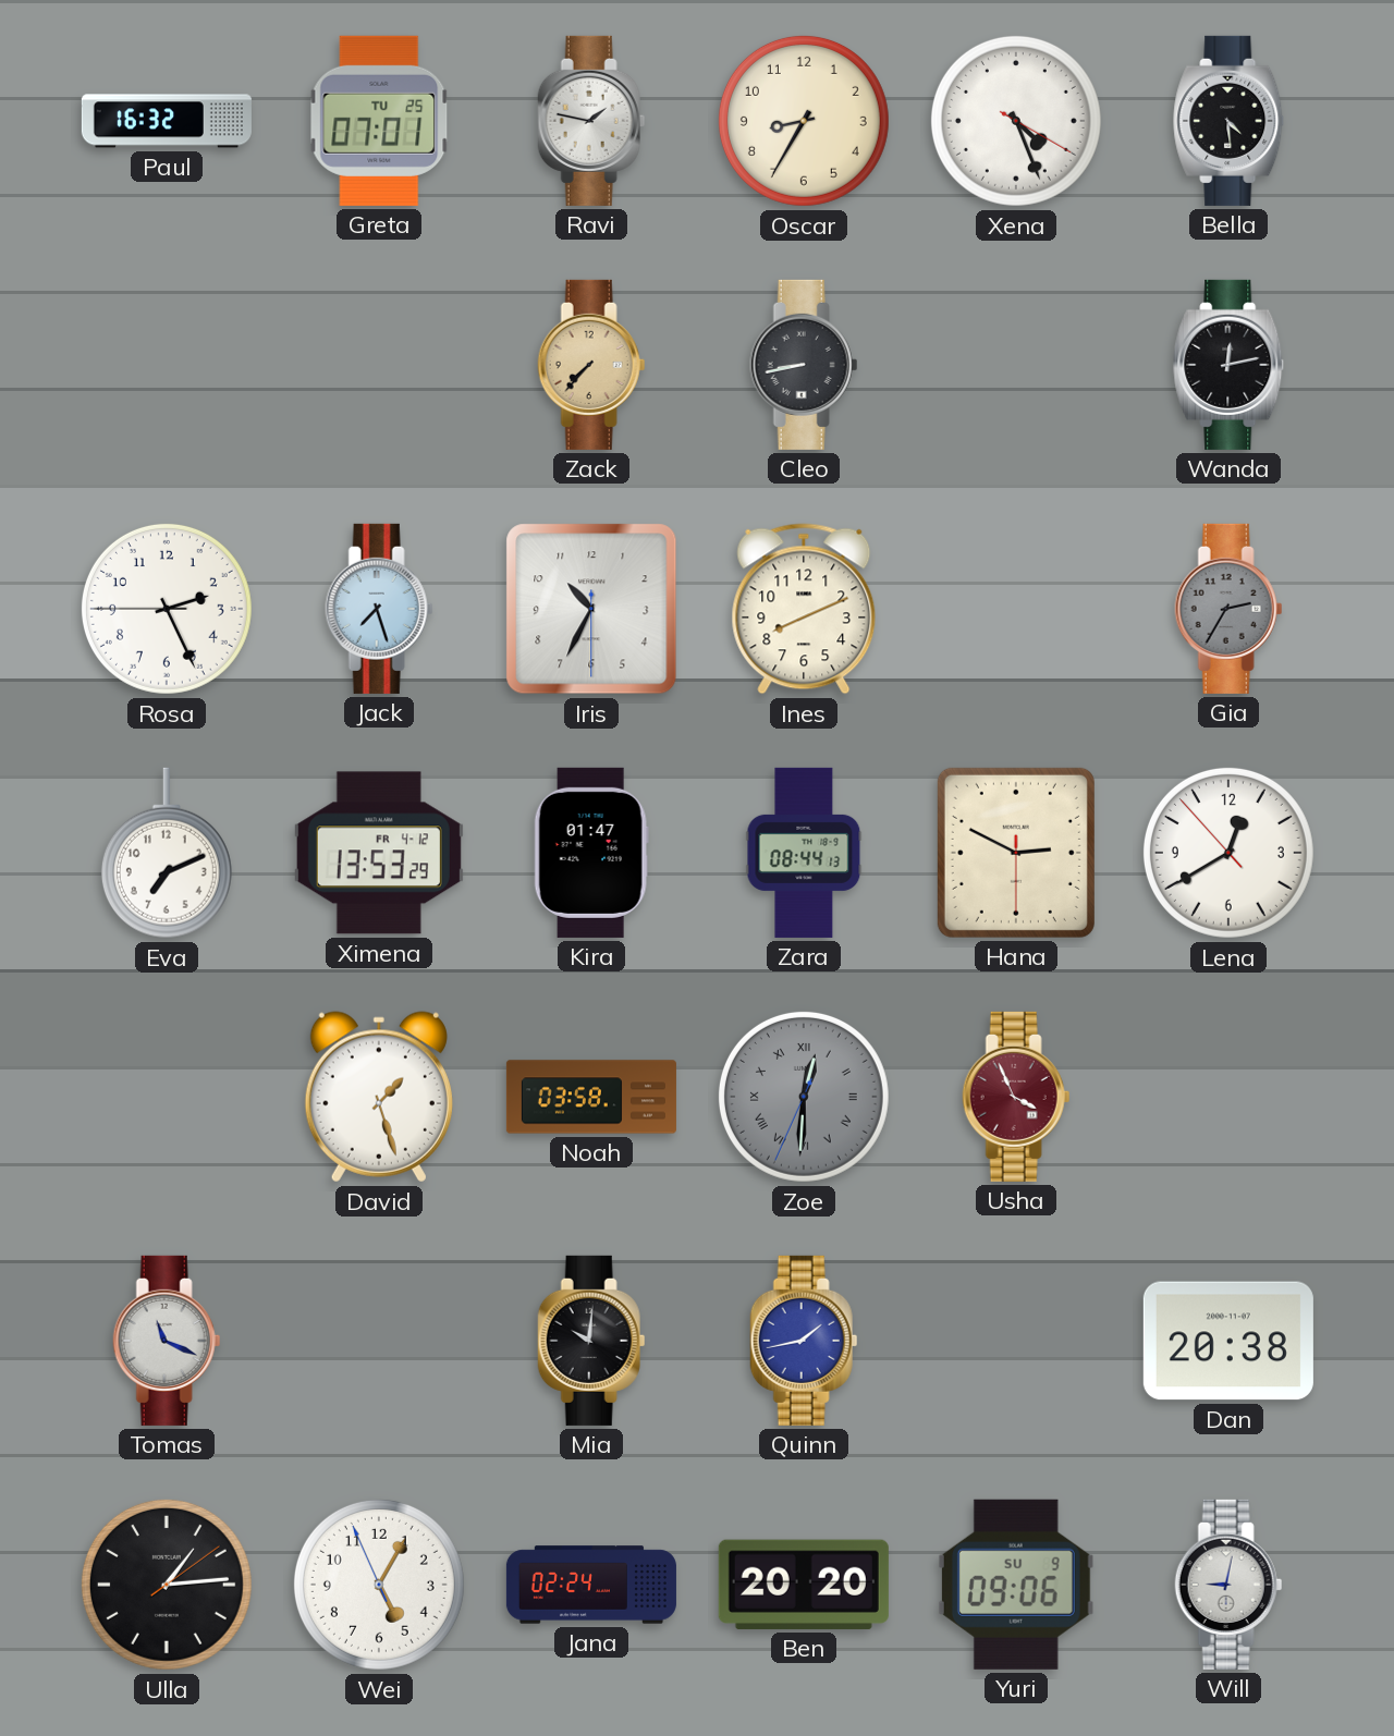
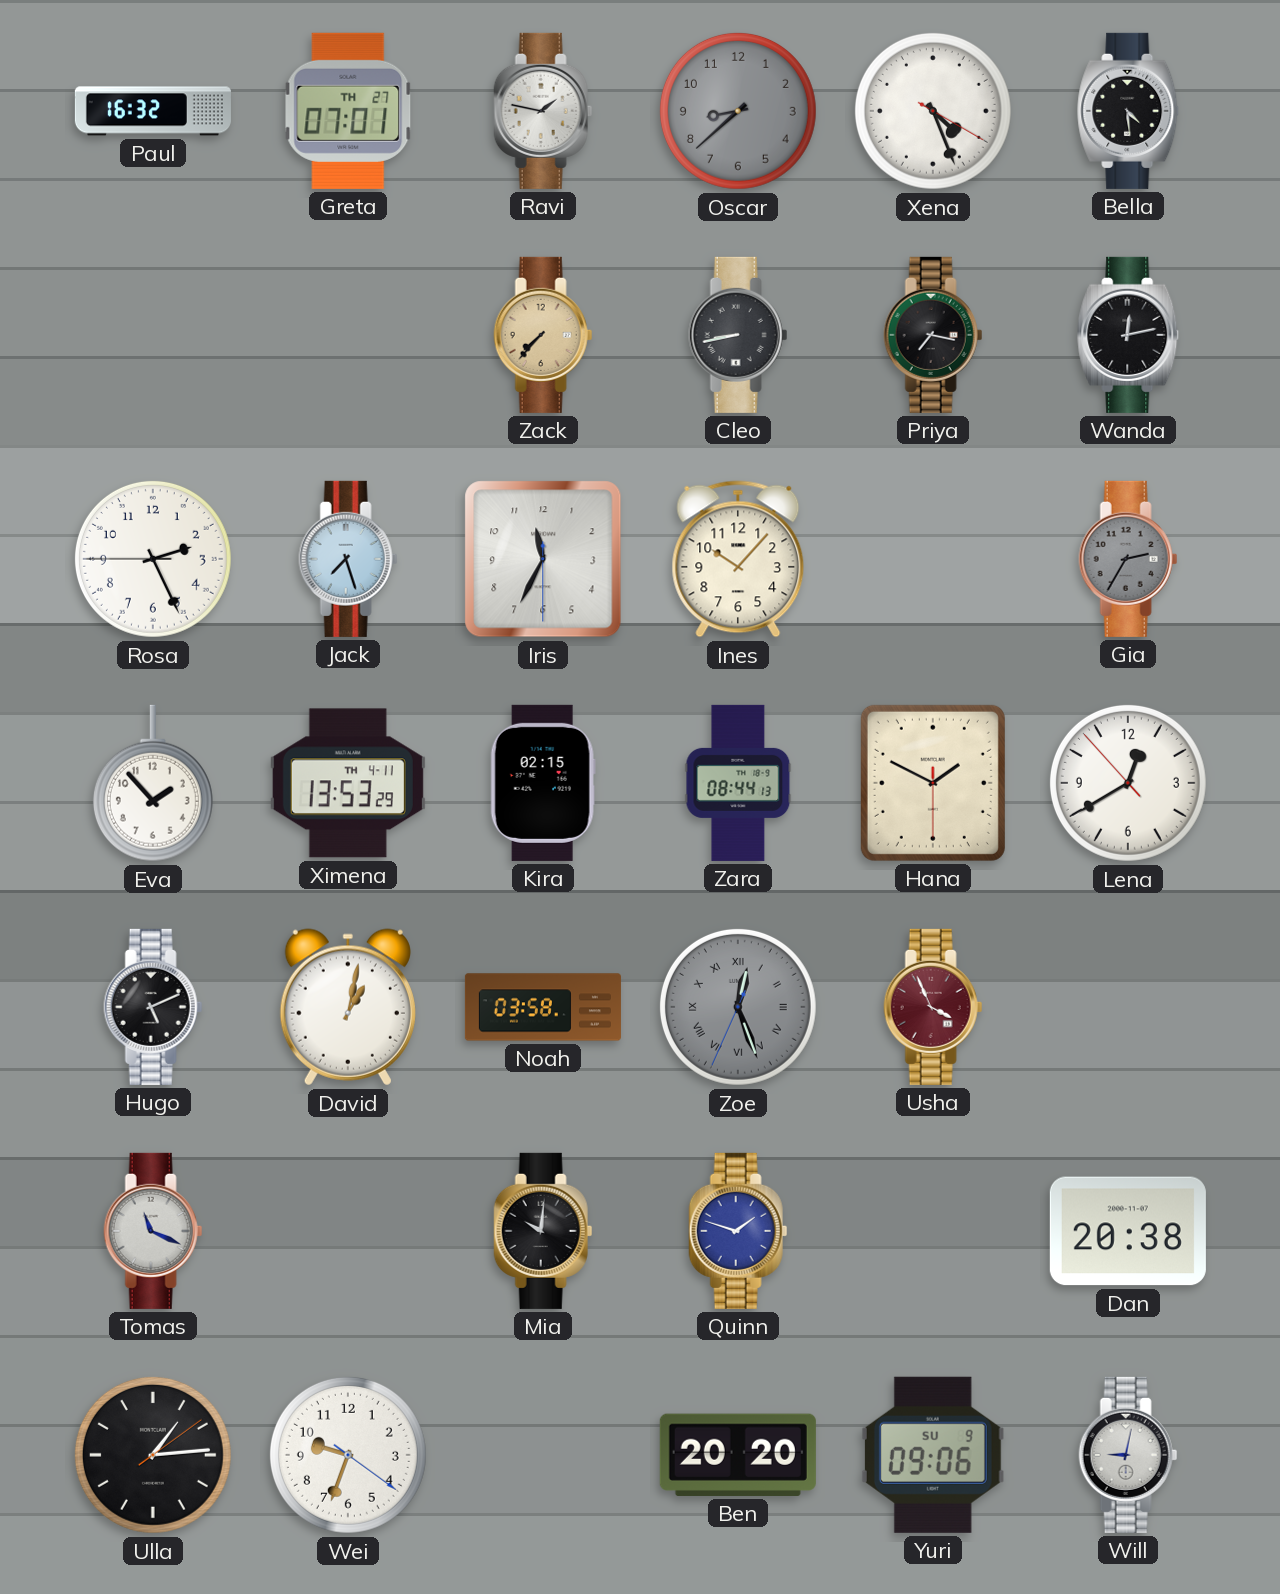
Greta date: TU 25 -> TH 27
Oscar: 8:35 -> 8:38
Oscar dial: cream -> grey
Priya: none -> 7:17
Iris: 10:34 -> 11:34
Ines: 8:11 -> 10:07
Eva: 7:11 -> 1:53
Ximena date: FR 4-12 -> TH 4-11
Kira: 01:47 -> 02:15
Hana: 2:49 -> 1:49
Hugo: none -> 5:11
David: 1:27 -> 1:02
Zoe: 12:30 -> 12:26
Quinn: 1:43 -> 1:48
Wei: 5:04 -> 9:33
Jana: 02:24 -> none
